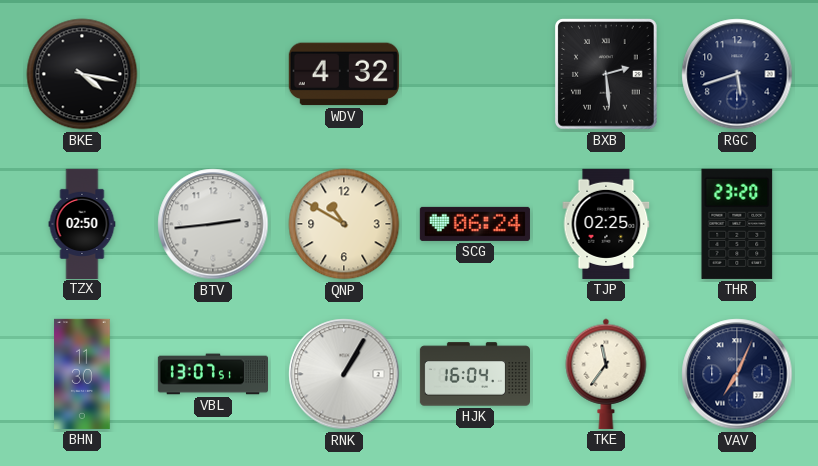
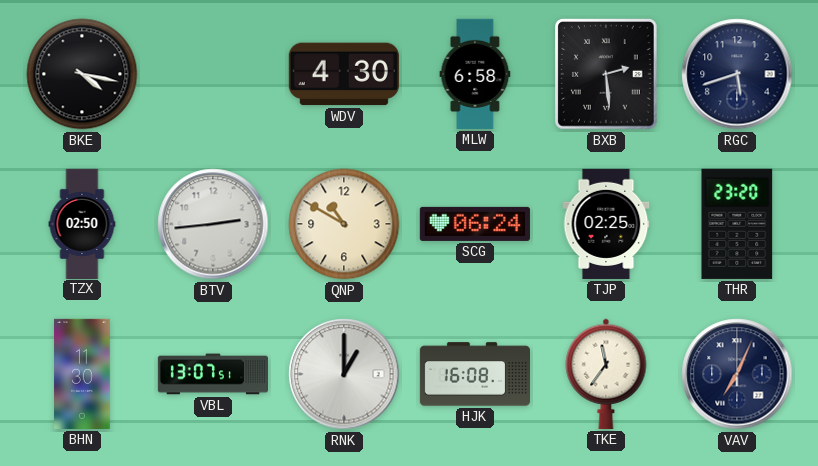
WDV: 4:32 -> 4:30
MLW: none -> 6:58
RNK: 1:05 -> 1:00
HJK: 16:04 -> 16:08
